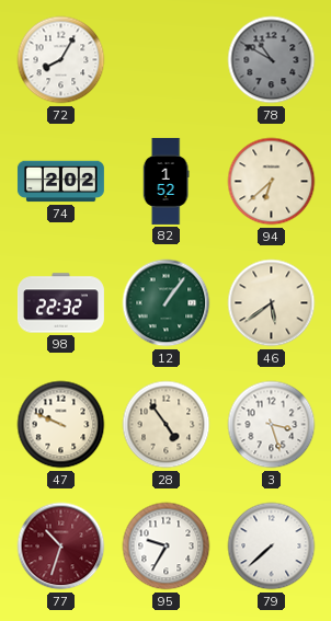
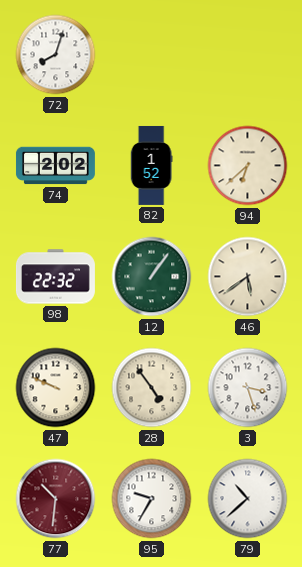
72: 8:05 -> 8:03
78: 10:50 -> none
77: 10:33 -> 10:31
79: 7:38 -> 10:38
